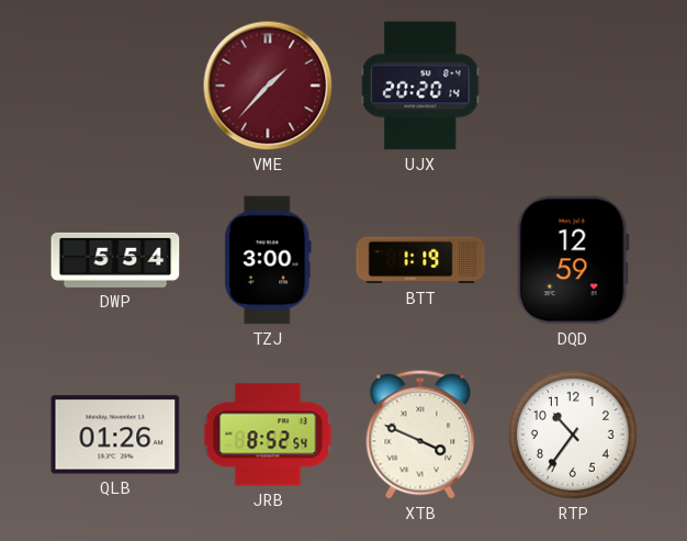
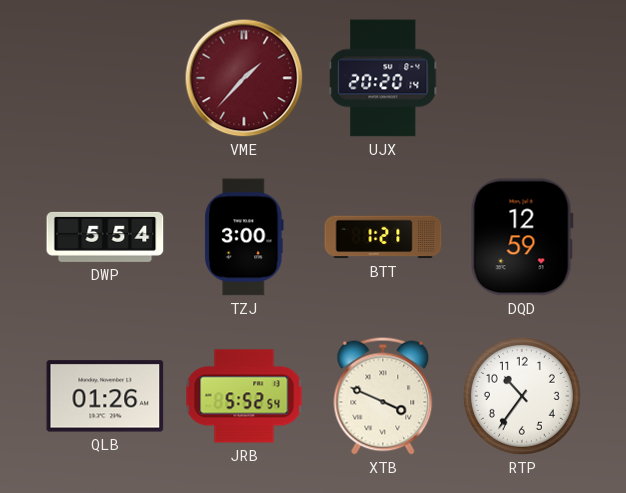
BTT: 1:19 -> 1:21
JRB: 8:52 -> 5:52
